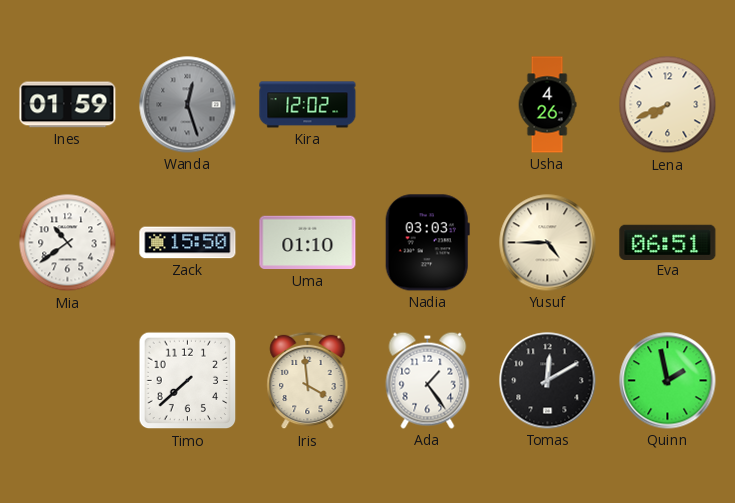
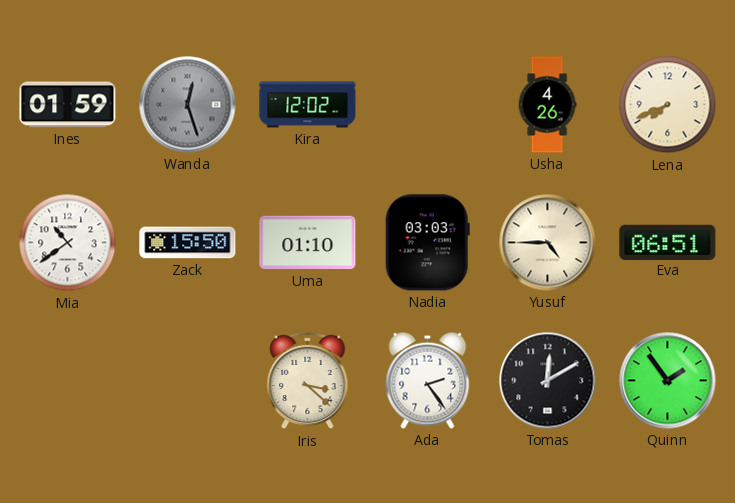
Timo: 7:38 -> none
Iris: 3:59 -> 3:22
Ada: 1:24 -> 2:24
Quinn: 1:58 -> 1:54
